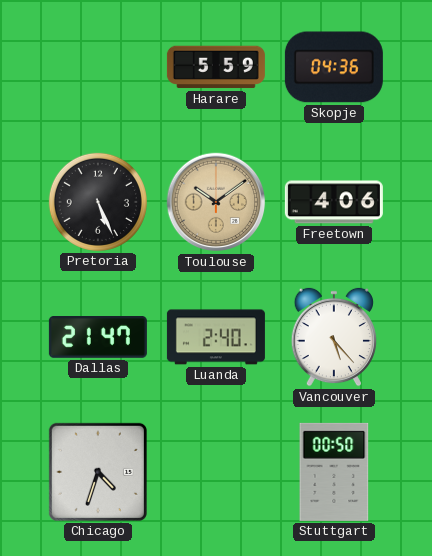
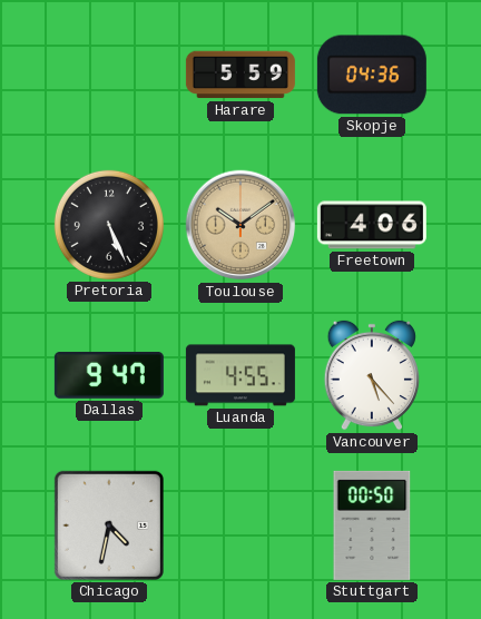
Dallas: 21:47 -> 9:47
Luanda: 2:40 -> 4:55
Chicago: 4:33 -> 4:32
